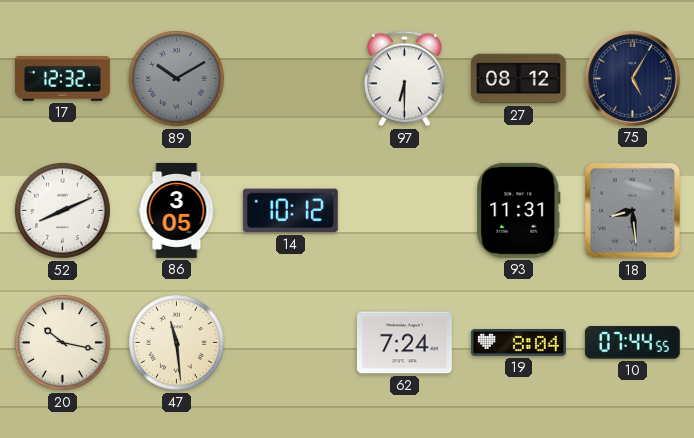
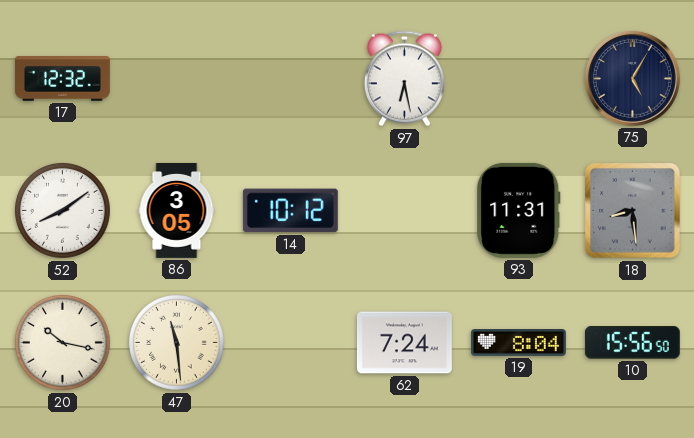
89: 10:10 -> none
97: 6:30 -> 6:28
27: 08:12 -> none
52: 8:11 -> 8:09
10: 07:44 -> 15:56
